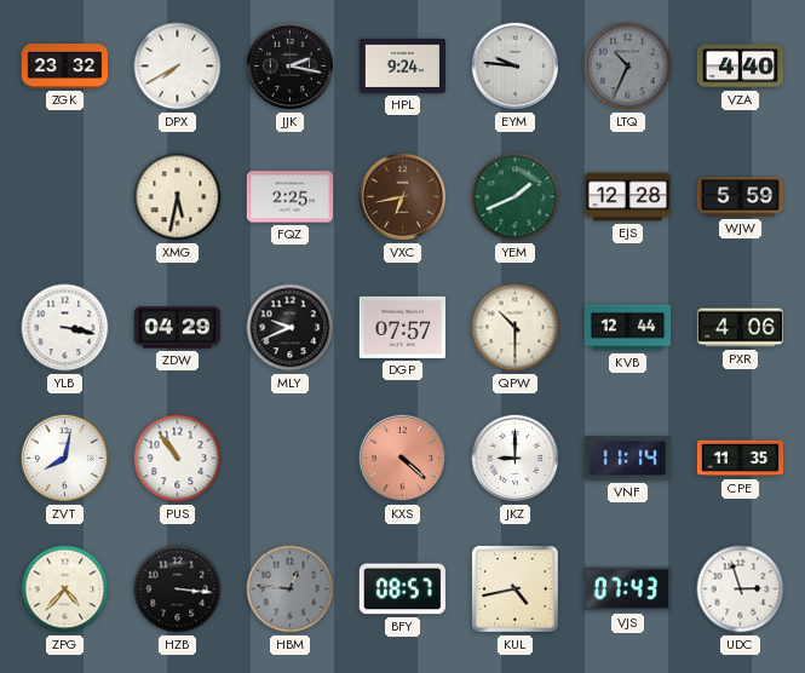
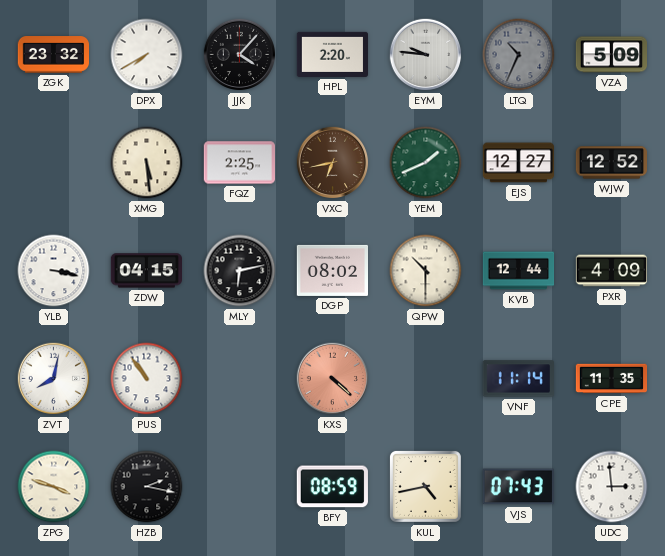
JJK: 2:17 -> 4:07
HPL: 9:24 -> 2:20
VZA: 4:40 -> 5:09
XMG: 5:32 -> 5:29
EJS: 12:28 -> 12:27
WJW: 5:59 -> 12:52
ZDW: 04:29 -> 04:15
MLY: 9:41 -> 6:13
DGP: 07:57 -> 08:02
PXR: 4:06 -> 4:09
JKZ: 9:00 -> none
ZPG: 4:37 -> 3:48
HZB: 3:16 -> 2:17
HBM: 12:46 -> none
BFY: 08:57 -> 08:59
UDC: 2:57 -> 2:59
